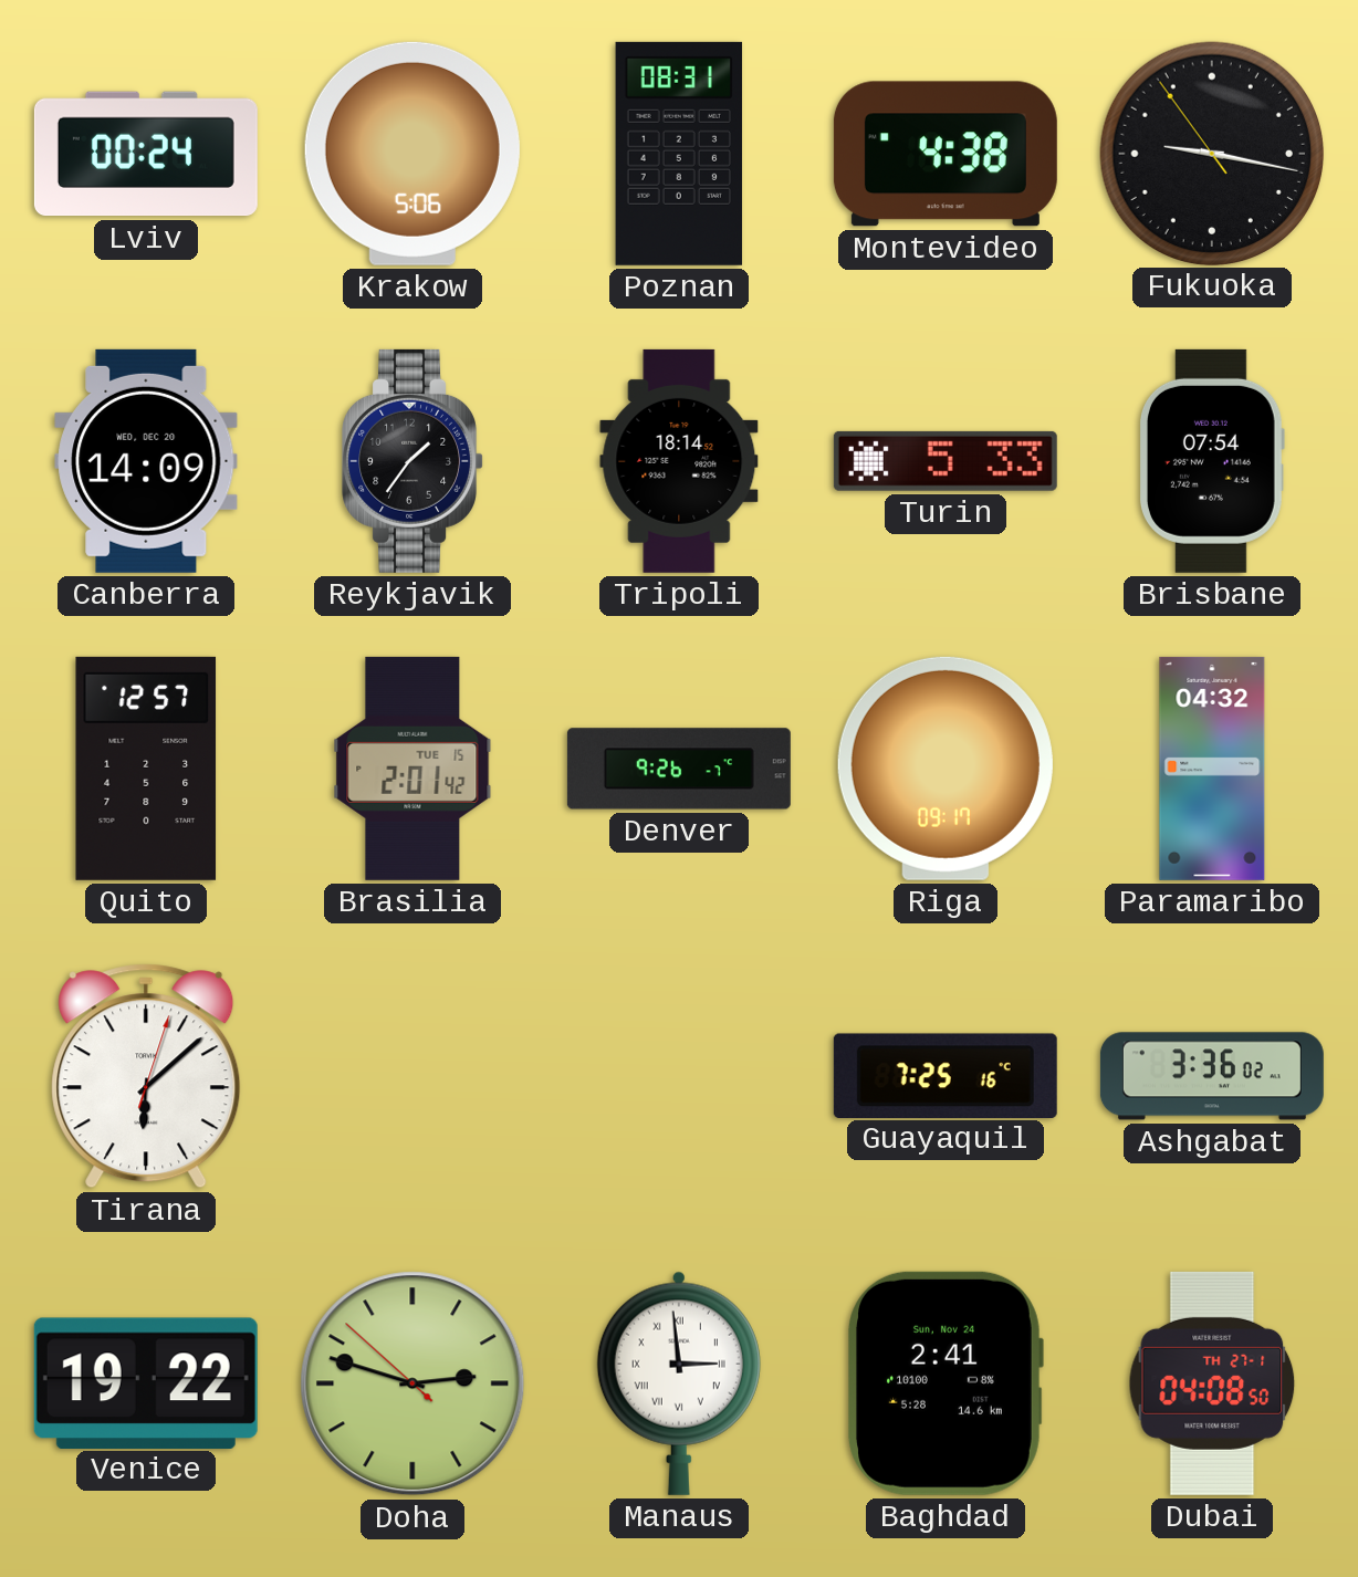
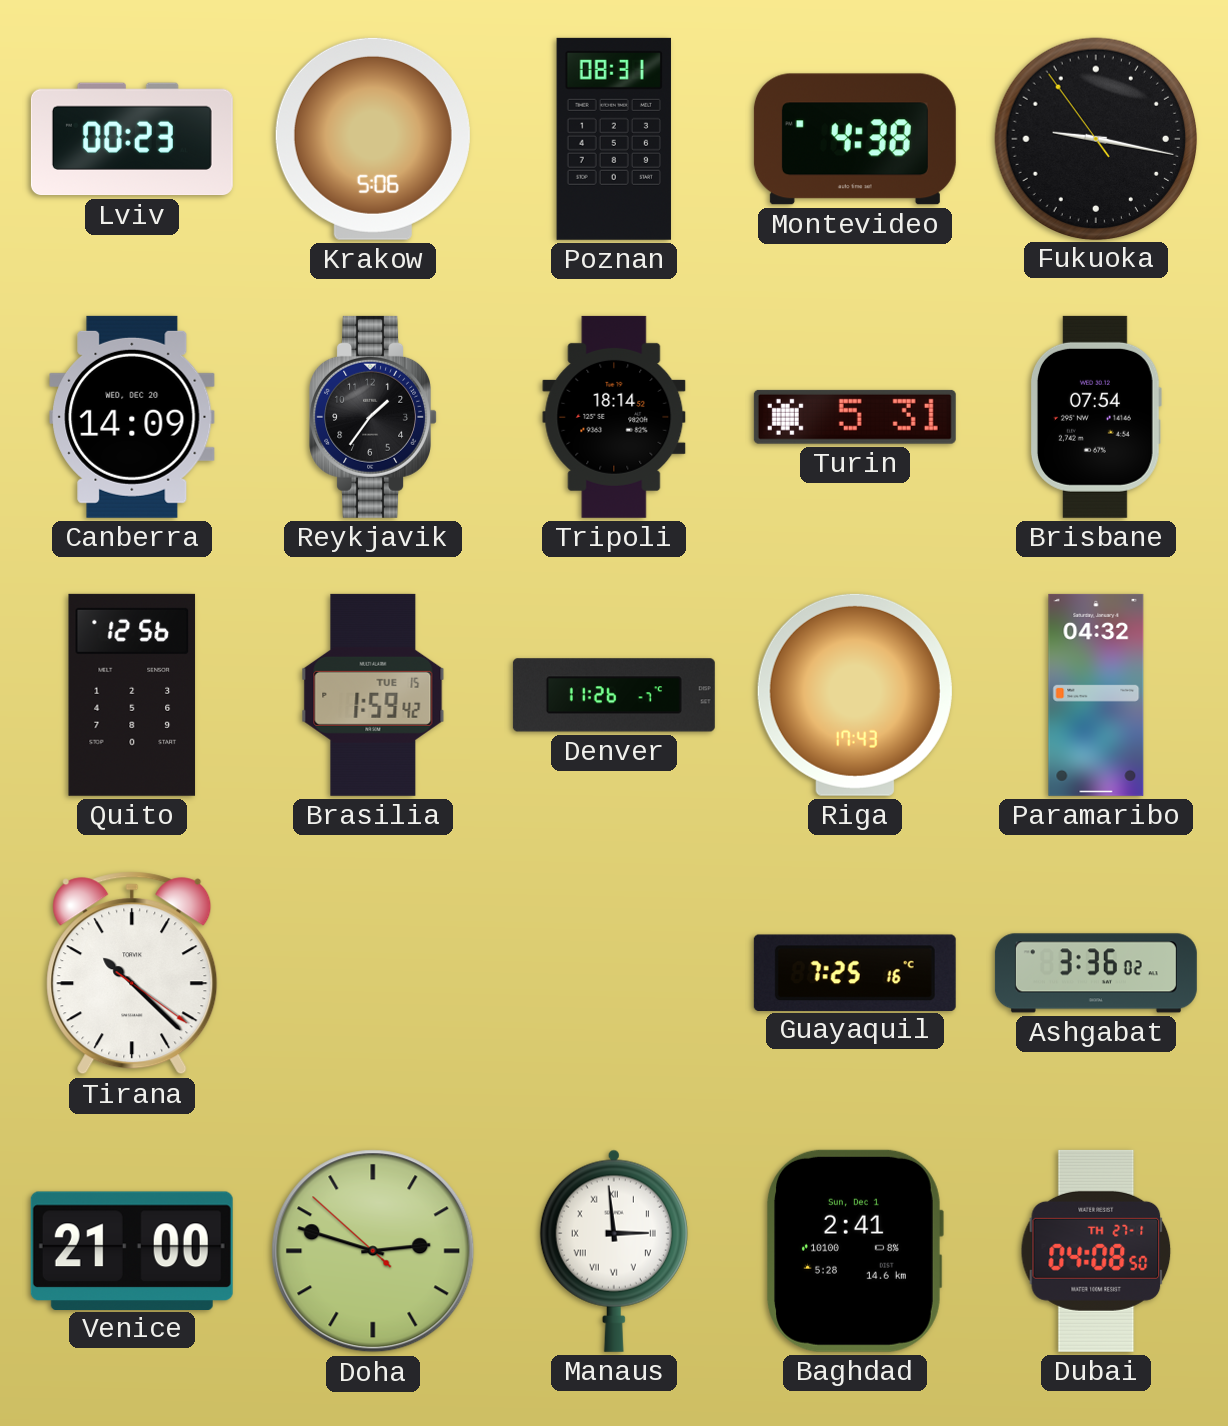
Lviv: 00:24 -> 00:23
Turin: 5:33 -> 5:31
Quito: 12:57 -> 12:56
Brasilia: 2:01 -> 1:59
Denver: 9:26 -> 11:26
Riga: 09:17 -> 17:43
Tirana: 6:08 -> 10:22
Venice: 19:22 -> 21:00
Baghdad date: Sun, Nov 24 -> Sun, Dec 1
